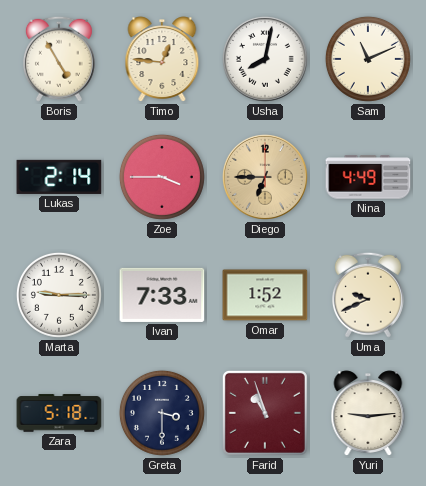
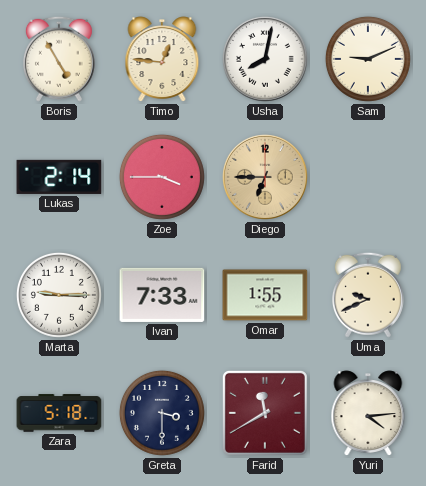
Sam: 11:11 -> 9:11
Nina: 4:49 -> none
Omar: 1:52 -> 1:55
Farid: 10:57 -> 11:40
Yuri: 9:14 -> 4:14
